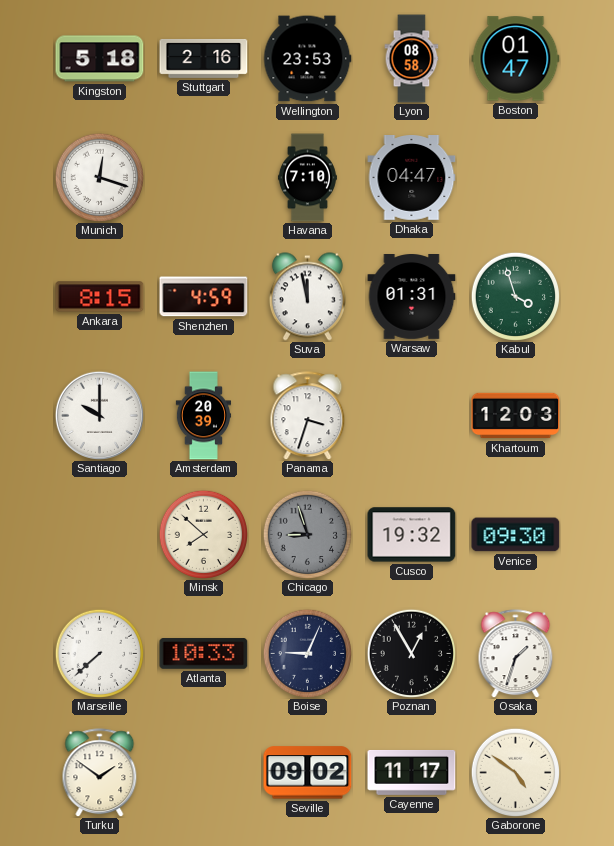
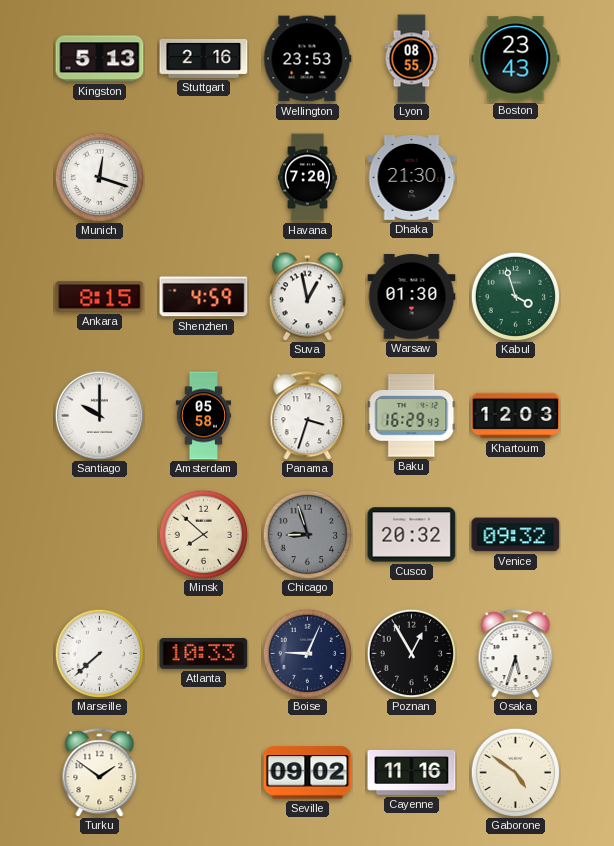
Kingston: 5:18 -> 5:13
Lyon: 08:58 -> 08:55
Boston: 01:47 -> 23:43
Havana: 7:10 -> 7:20
Dhaka: 04:47 -> 21:30
Suva: 11:58 -> 12:58
Warsaw: 01:31 -> 01:30
Amsterdam: 20:39 -> 05:58
Baku: none -> 16:29
Cusco: 19:32 -> 20:32
Venice: 09:30 -> 09:32
Osaka: 1:33 -> 5:33
Cayenne: 11:17 -> 11:16
